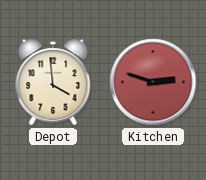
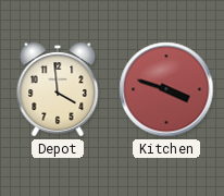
Kitchen: 2:48 -> 3:48
